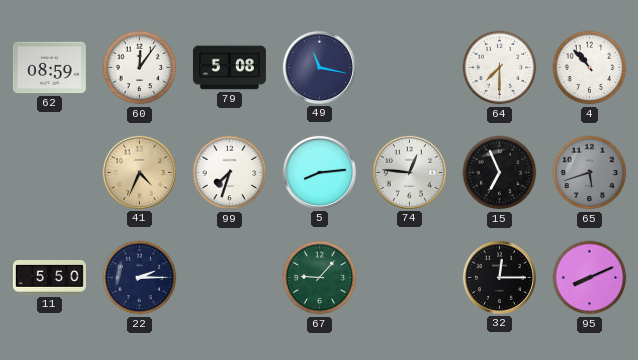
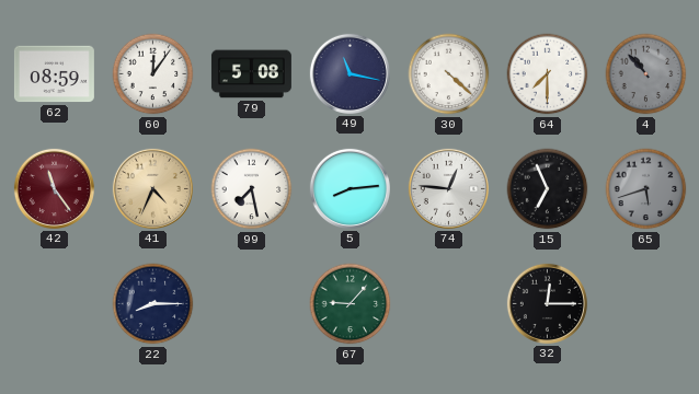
30: none -> 4:22
4 dial: white -> grey
42: none -> 11:24
99: 7:33 -> 7:28
11: 5:50 -> none
22: 2:15 -> 8:15
95: 8:11 -> none
